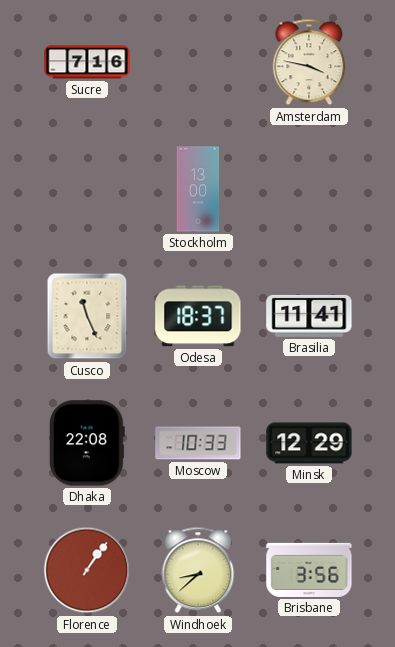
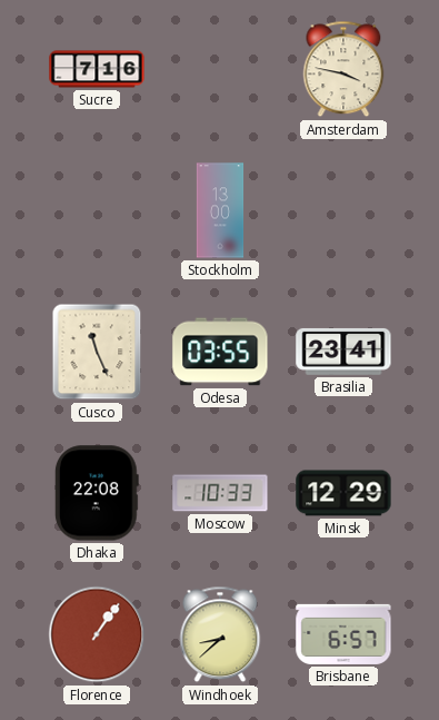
Odesa: 18:37 -> 03:55
Brasilia: 11:41 -> 23:41
Brisbane: 3:56 -> 6:57
